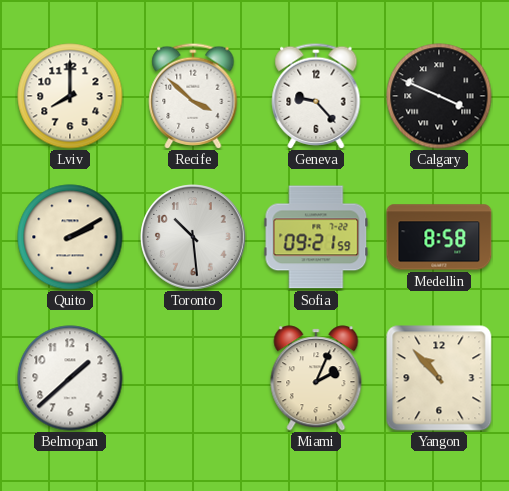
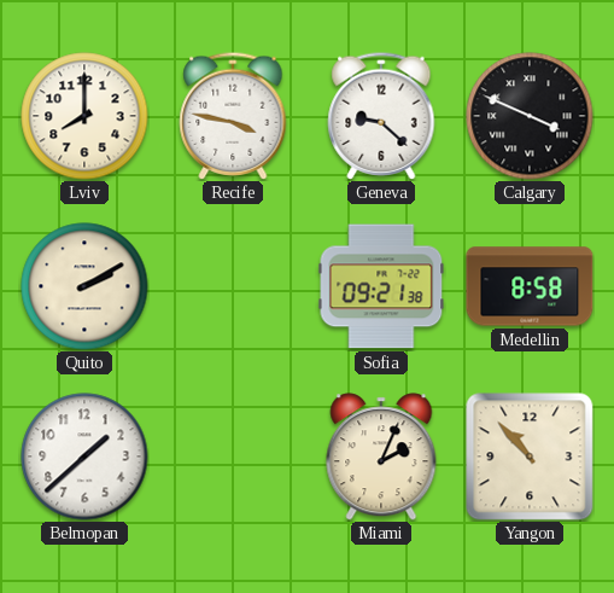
Recife: 3:52 -> 3:47
Geneva: 9:23 -> 9:22
Toronto: 10:29 -> none
Sofia: 09:21:59 -> 09:21:38
